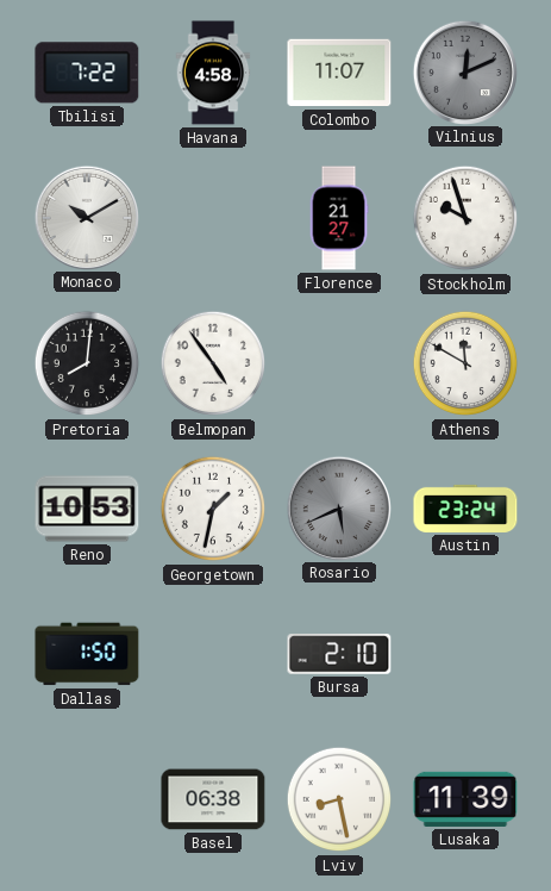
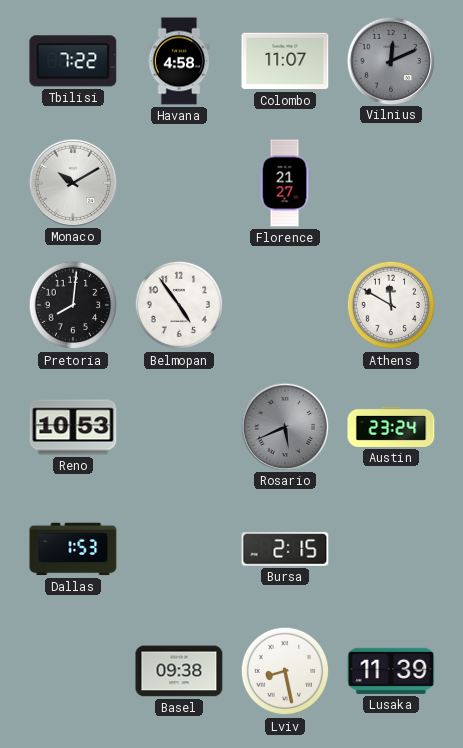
Stockholm: 9:57 -> none
Georgetown: 1:32 -> none
Dallas: 1:50 -> 1:53
Bursa: 2:10 -> 2:15
Basel: 06:38 -> 09:38
